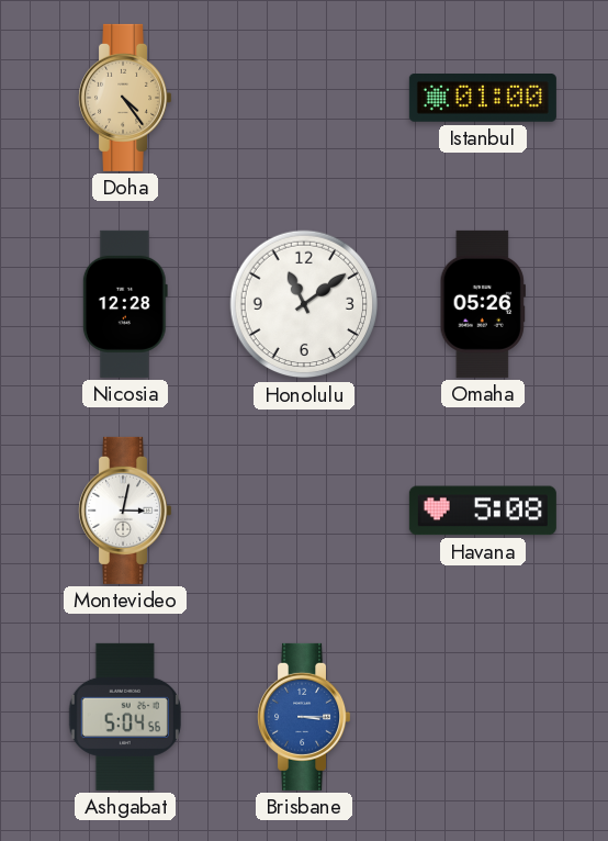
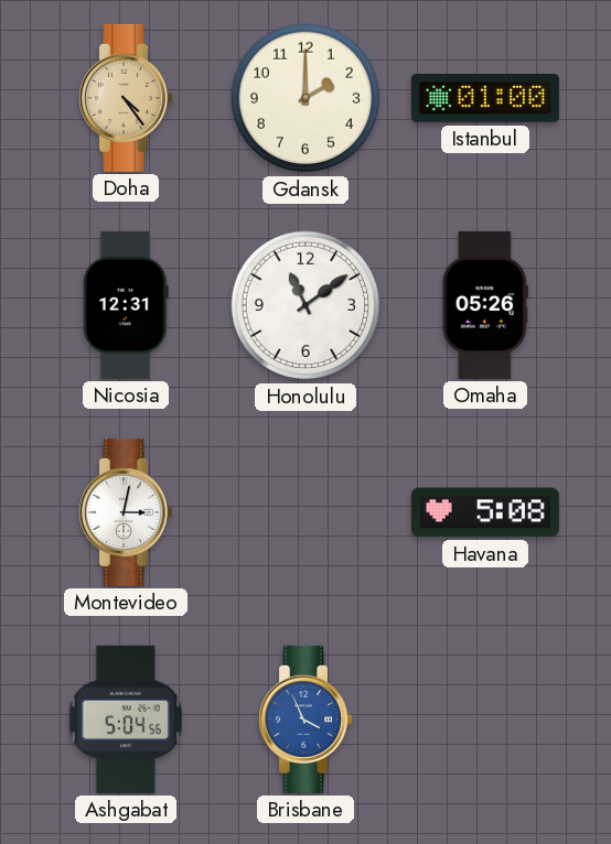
Gdansk: none -> 2:00
Nicosia: 12:28 -> 12:31
Brisbane: 3:15 -> 3:56
